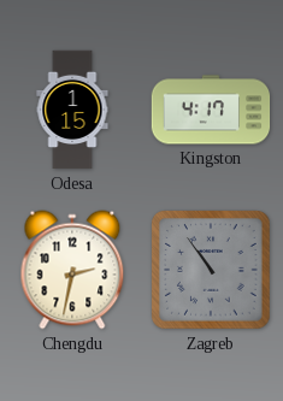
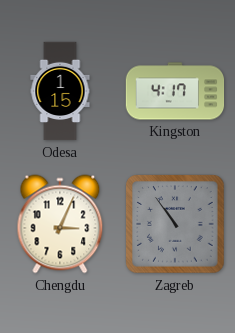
Chengdu: 2:32 -> 3:04
